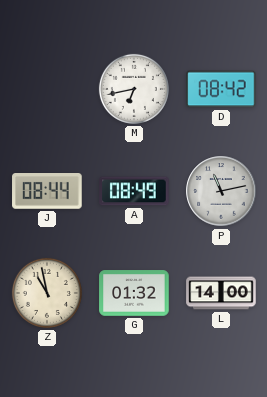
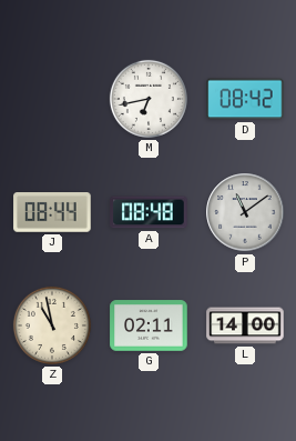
A: 08:49 -> 08:48
P: 11:13 -> 11:09
G: 01:32 -> 02:11
